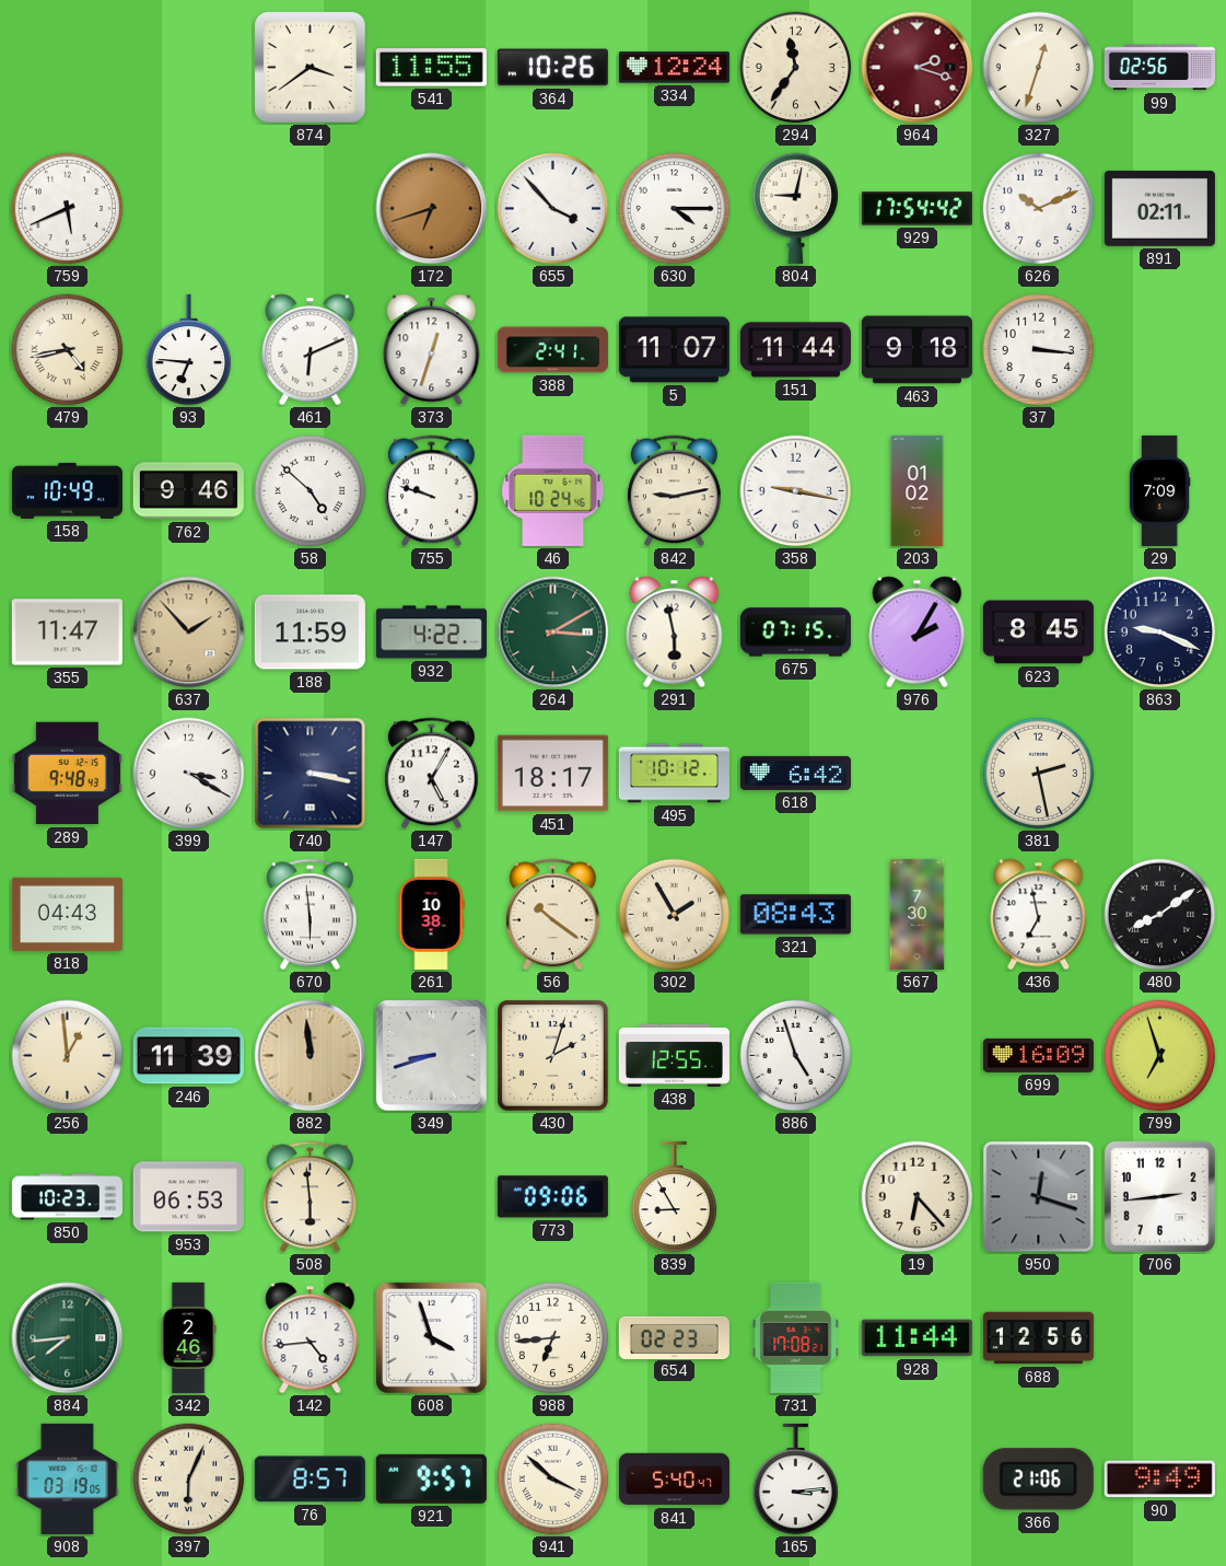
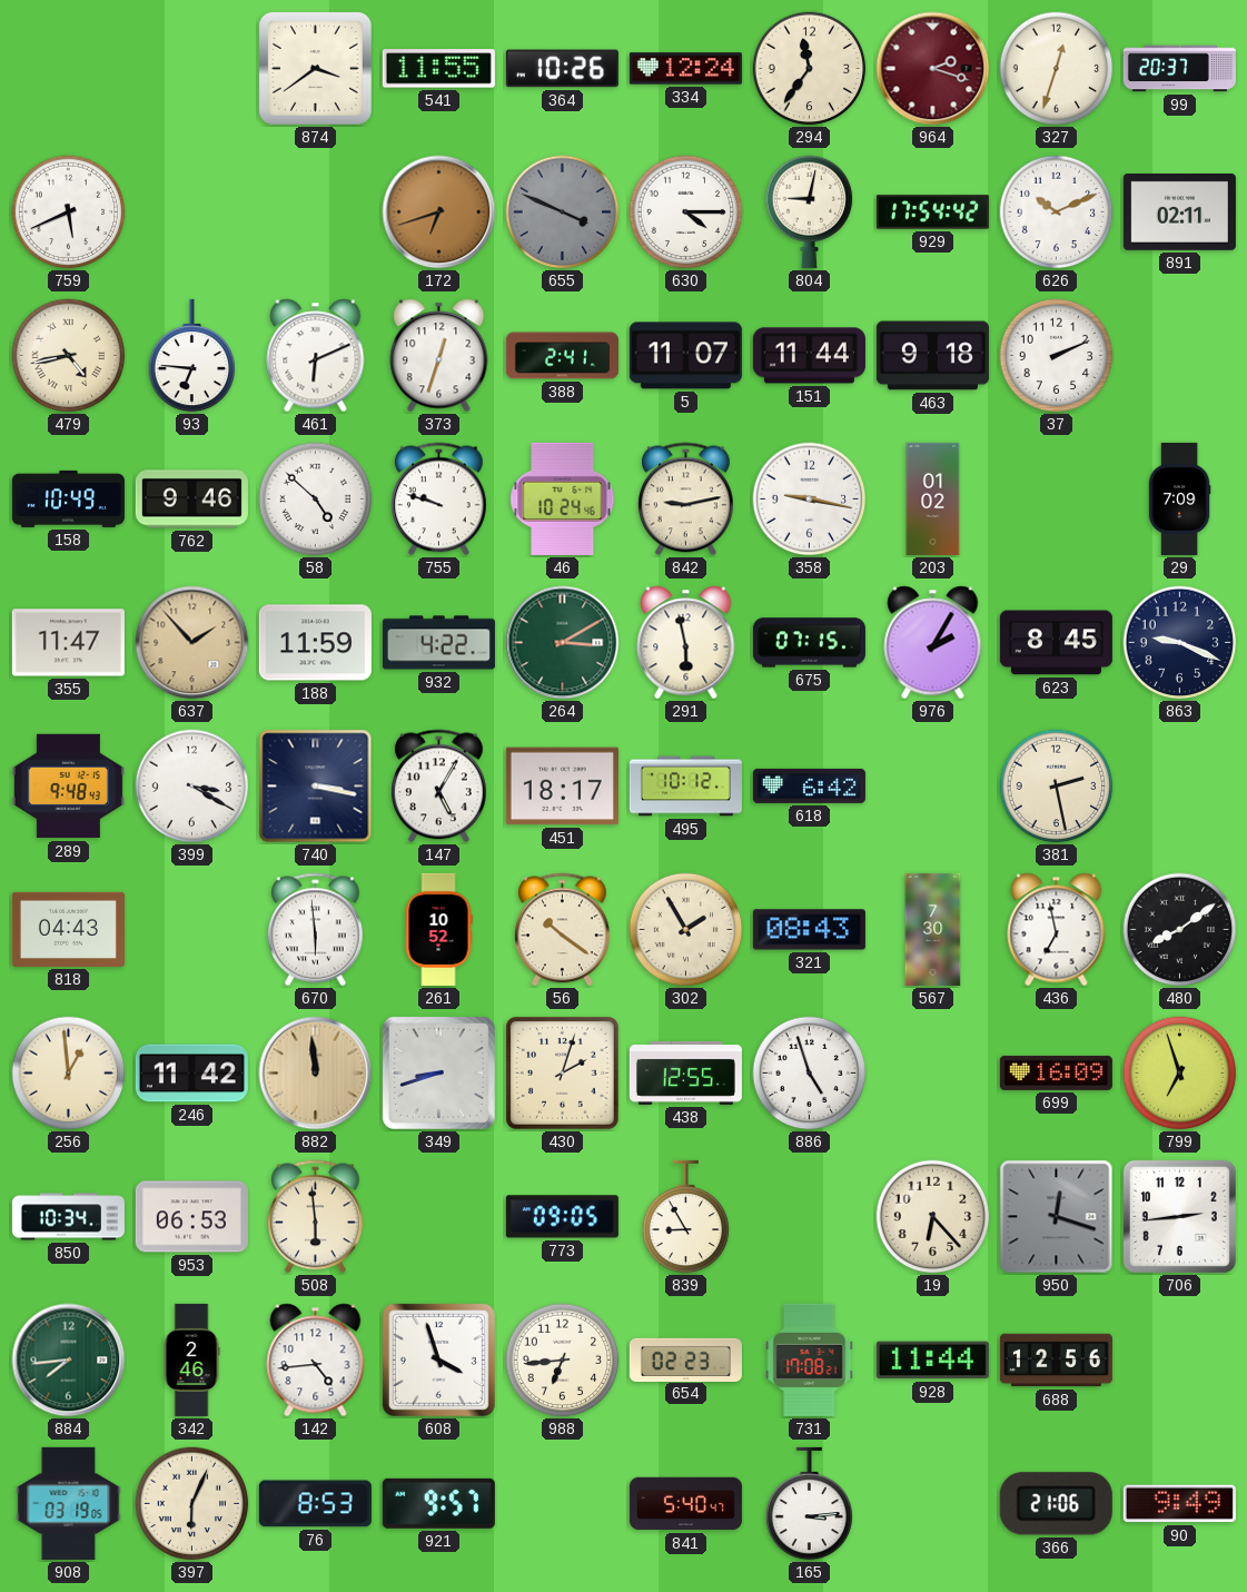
99: 02:56 -> 20:37
655: 3:53 -> 3:49
655 dial: white -> grey
37: 3:16 -> 2:11
261: 10:38 -> 10:52
246: 11:39 -> 11:42
850: 10:23 -> 10:34
773: 09:06 -> 09:05
76: 8:57 -> 8:53
941: 3:52 -> none
